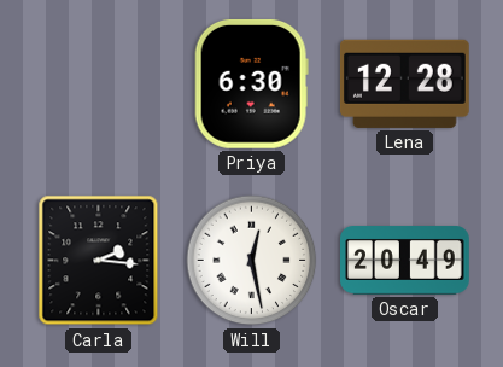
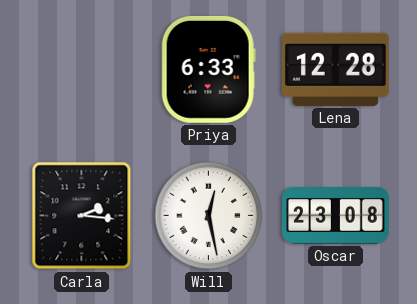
Priya: 6:30 -> 6:33
Oscar: 20:49 -> 23:08
